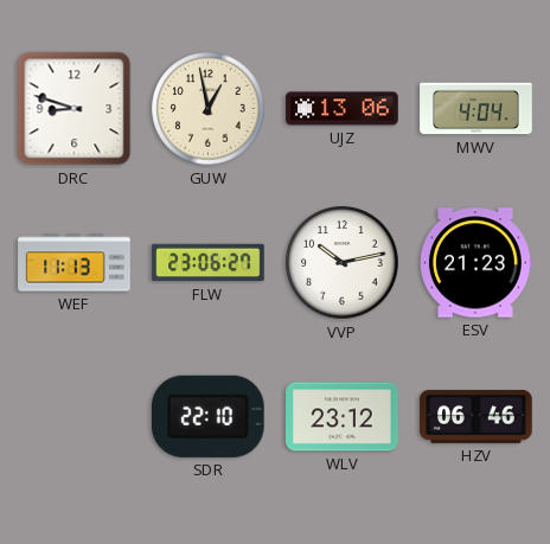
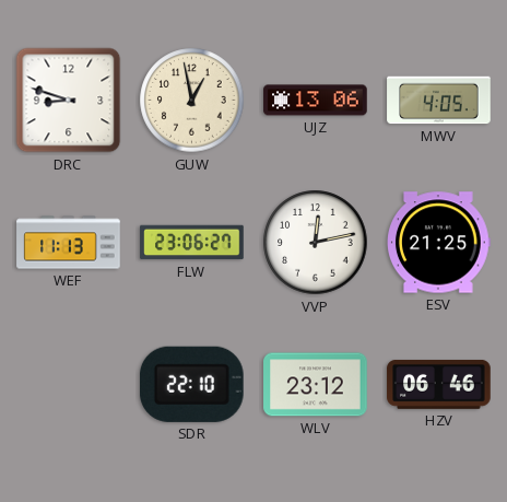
MWV: 4:04 -> 4:05
VVP: 10:13 -> 12:13
ESV: 21:23 -> 21:25
